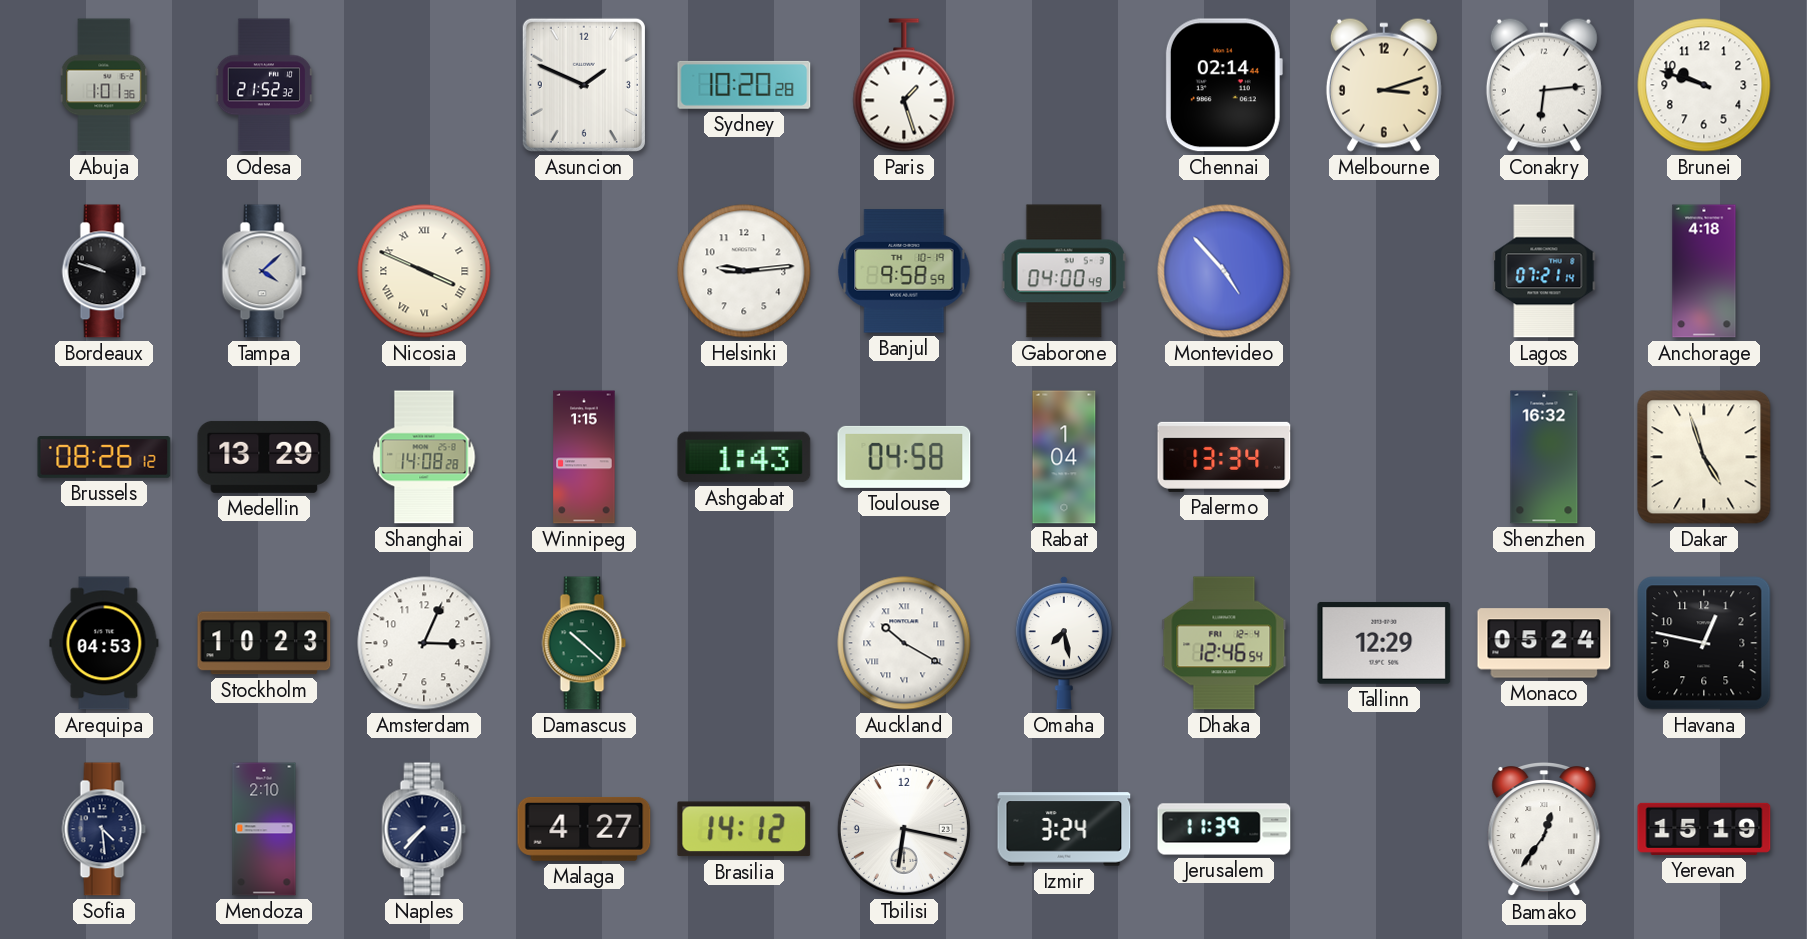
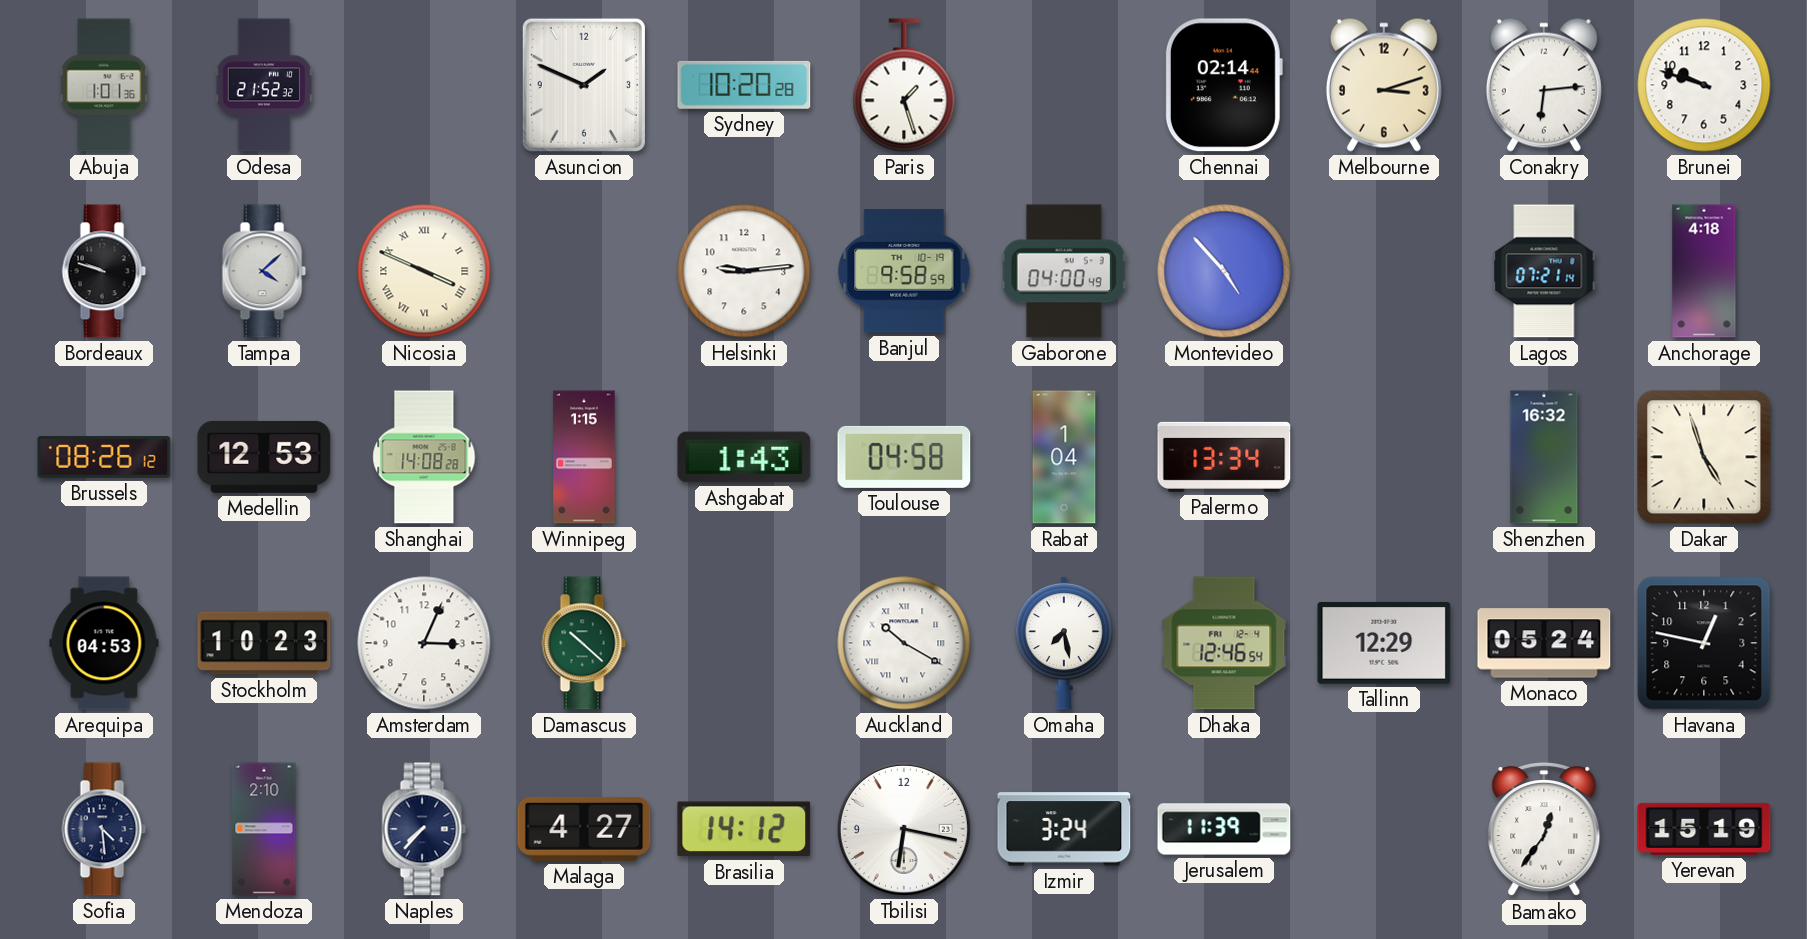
Medellin: 13:29 -> 12:53
